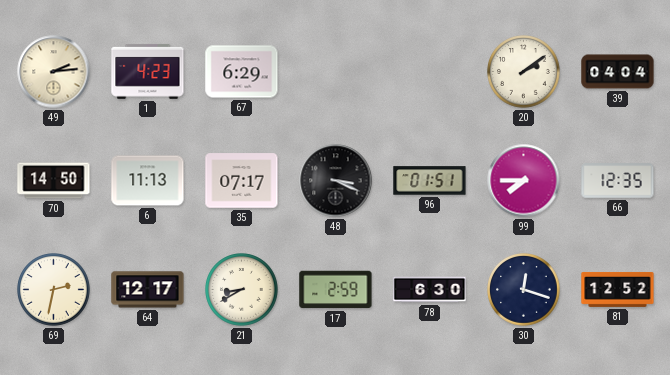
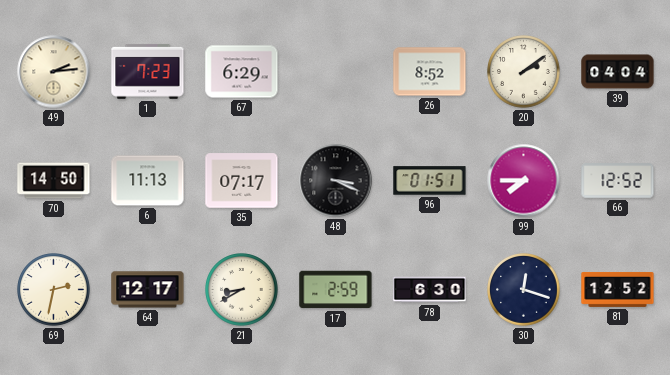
1: 4:23 -> 7:23
26: none -> 8:52
66: 12:35 -> 12:52
